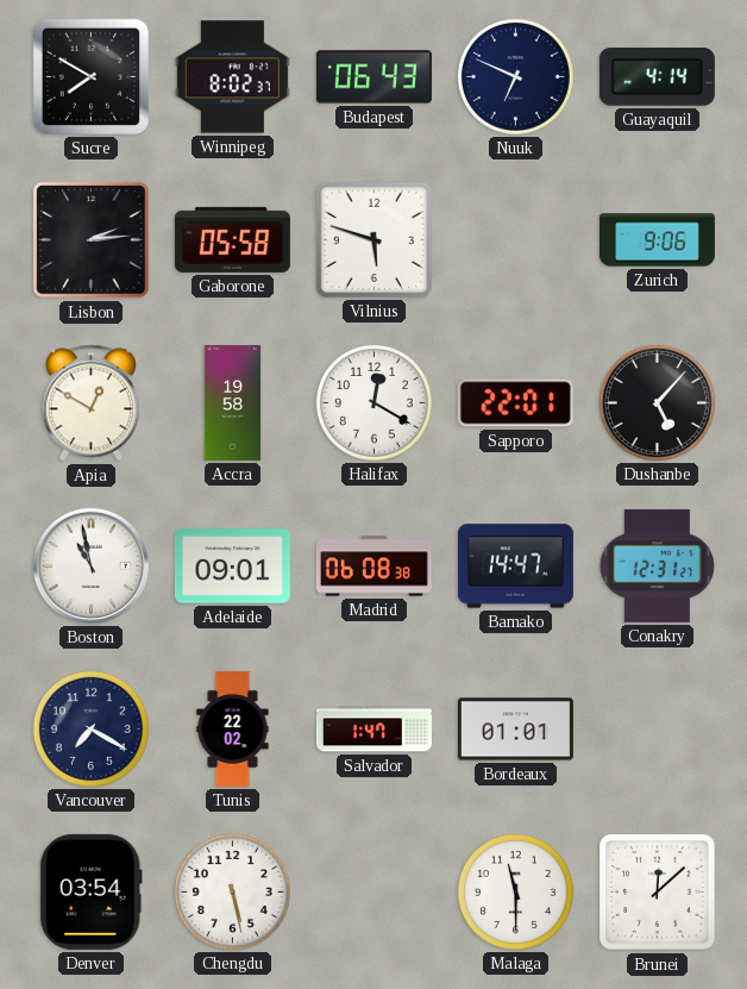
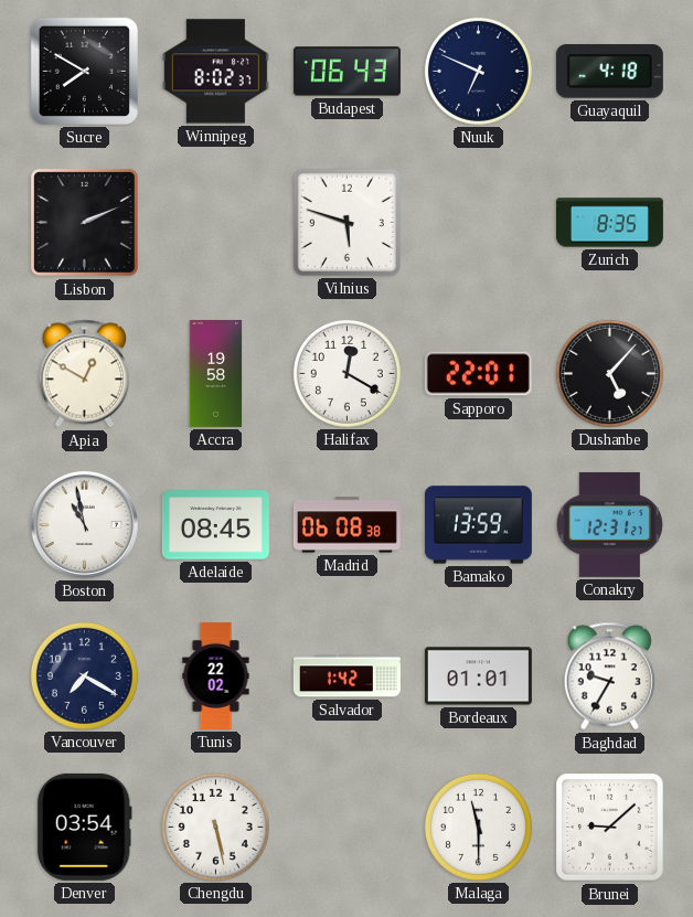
Guayaquil: 4:14 -> 4:18
Lisbon: 2:14 -> 2:11
Gaborone: 05:58 -> none
Zurich: 9:06 -> 8:35
Adelaide: 09:01 -> 08:45
Bamako: 14:47 -> 13:59
Salvador: 1:47 -> 1:42
Baghdad: none -> 9:35
Brunei: 12:08 -> 9:08
